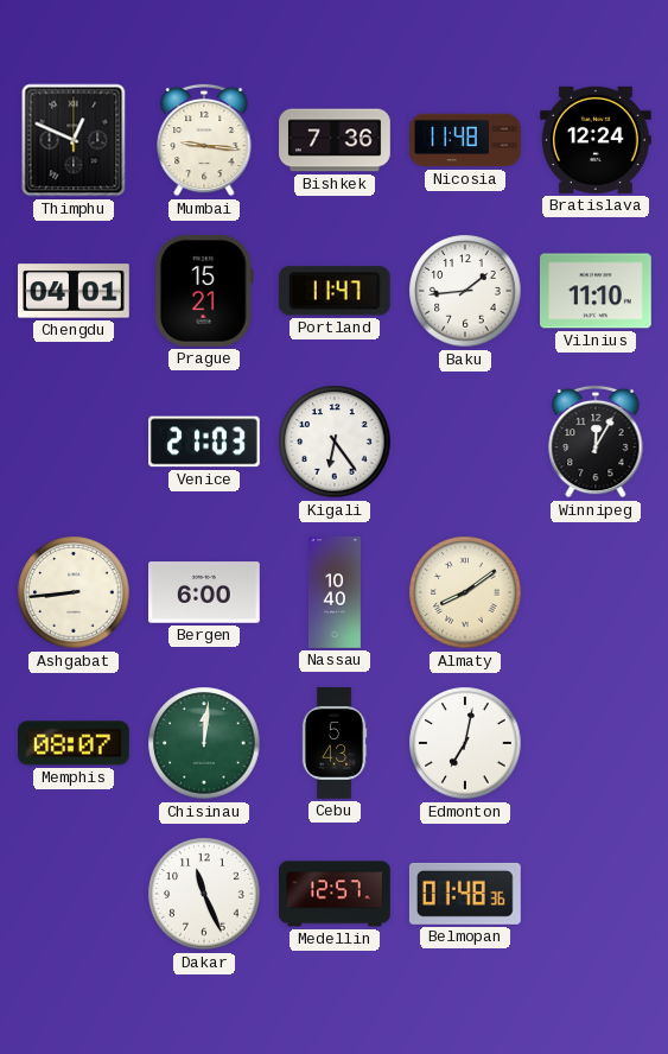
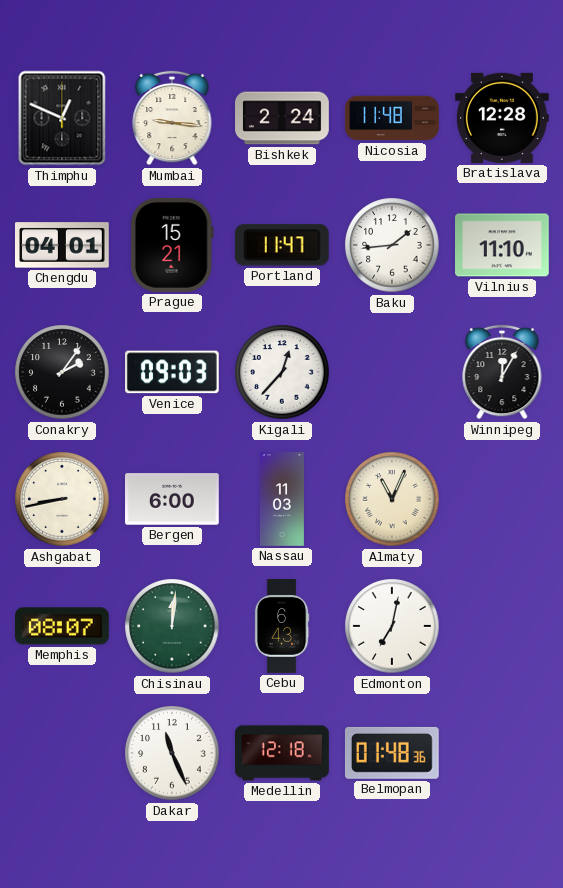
Bishkek: 7:36 -> 2:24
Bratislava: 12:24 -> 12:28
Conakry: none -> 2:06
Venice: 21:03 -> 09:03
Kigali: 6:24 -> 12:37
Ashgabat: 8:44 -> 8:43
Nassau: 10:40 -> 11:03
Almaty: 8:09 -> 11:04
Cebu: 5:43 -> 6:43
Medellin: 12:57 -> 12:18
